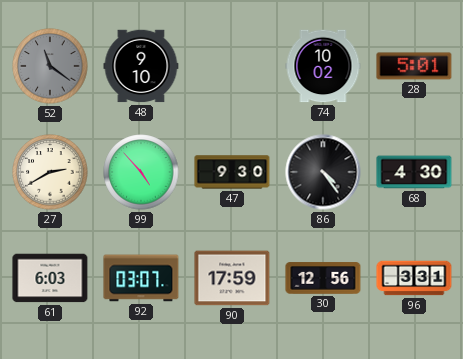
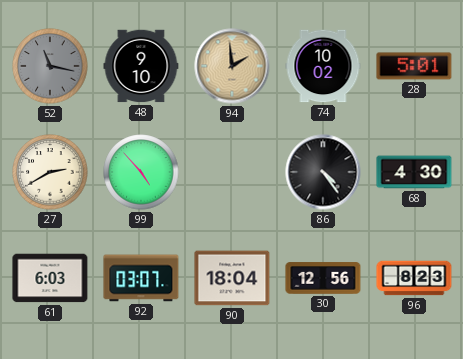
52: 11:21 -> 11:17
94: none -> 1:59
47: 9:30 -> none
90: 17:59 -> 18:04
96: 3:31 -> 8:23
